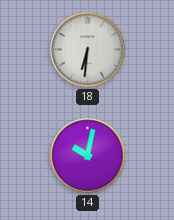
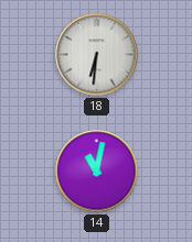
14: 10:02 -> 11:02
